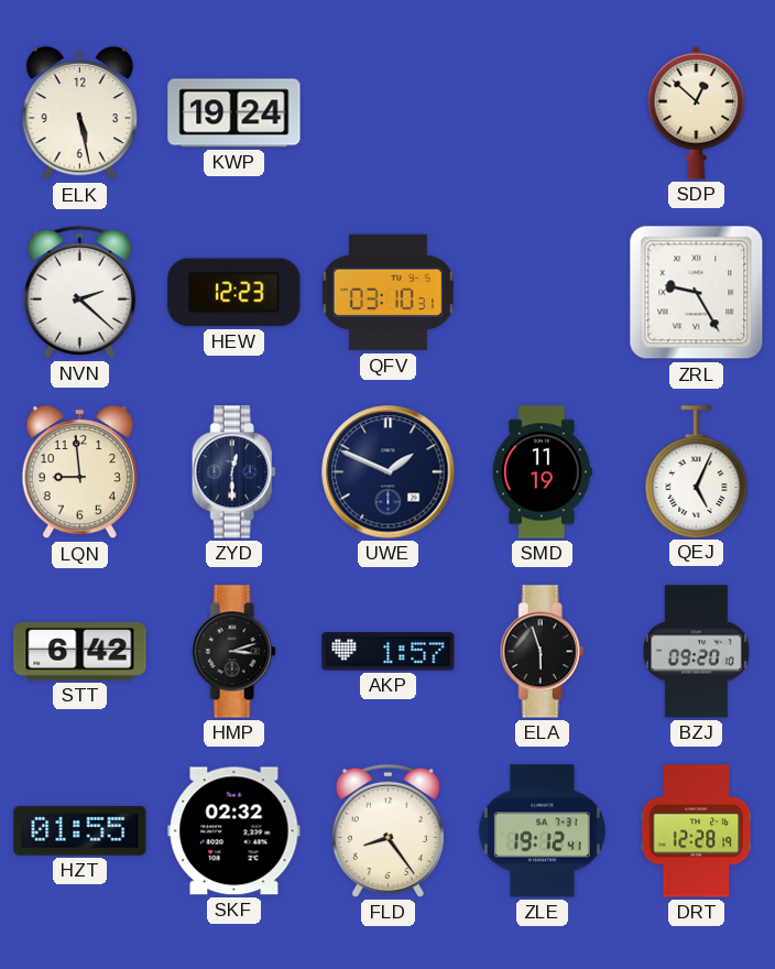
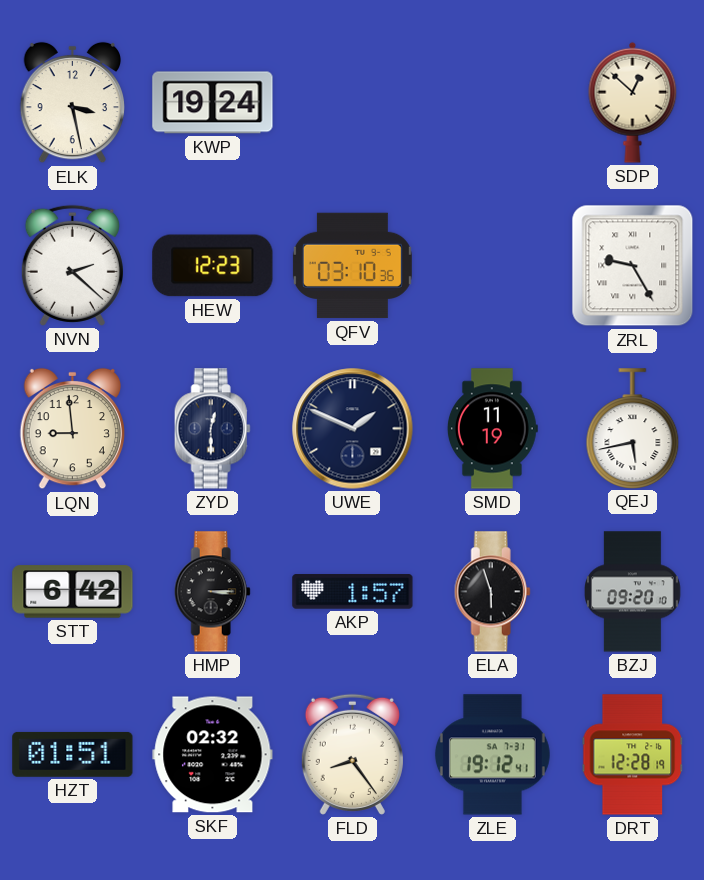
ELK: 5:28 -> 3:28
QFV: 03:10:31 -> 03:10:36
QEJ: 5:04 -> 5:43
HMP: 3:12 -> 3:15
HZT: 01:55 -> 01:51
